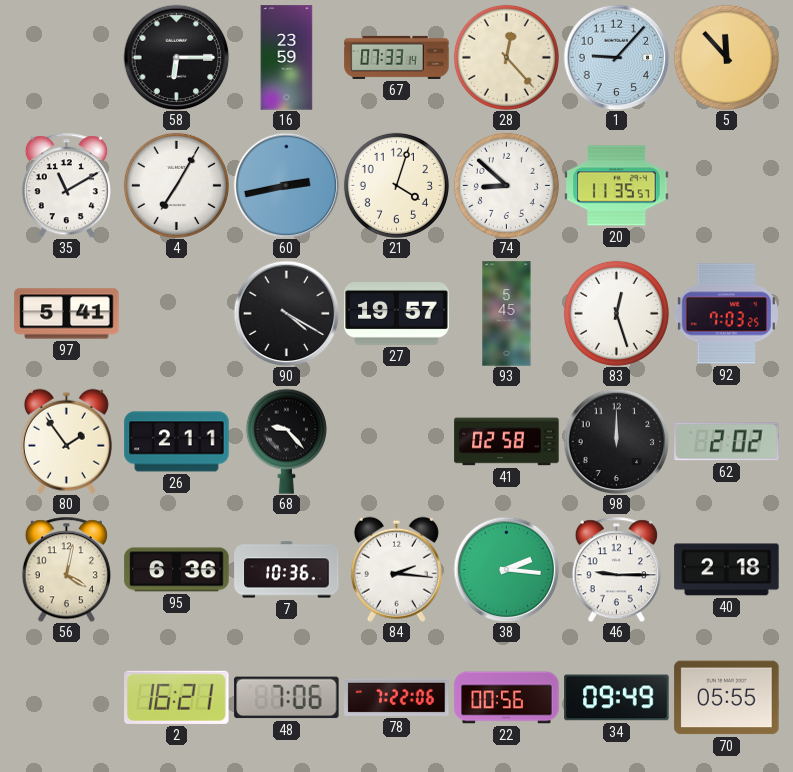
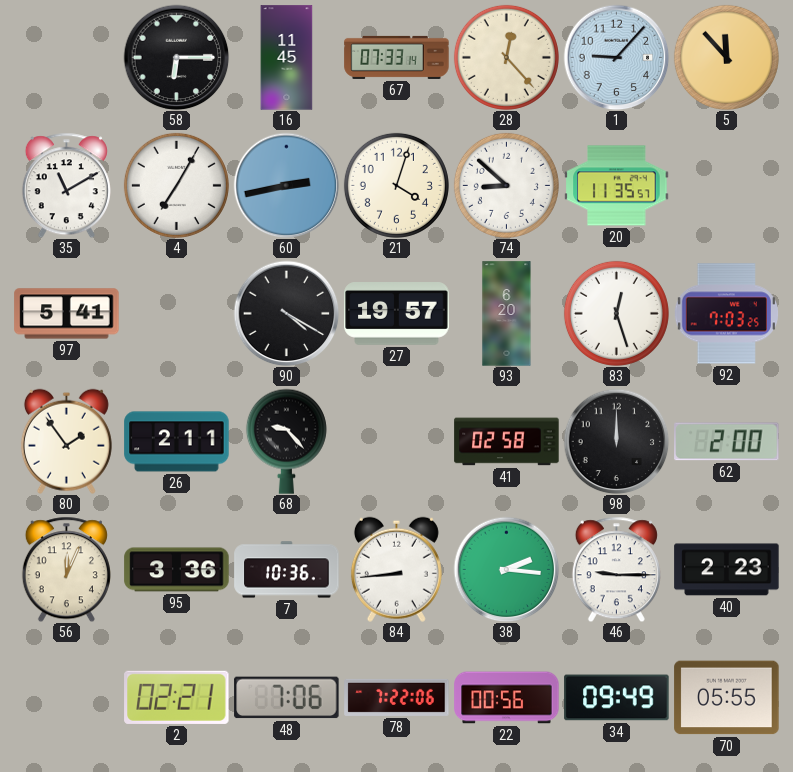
16: 23:59 -> 11:45
93: 5:45 -> 6:20
62: 2:02 -> 2:00
56: 4:02 -> 12:04
95: 6:36 -> 3:36
84: 2:16 -> 8:44
40: 2:18 -> 2:23
2: 16:21 -> 02:21
